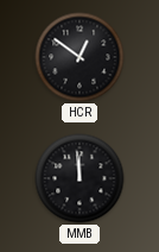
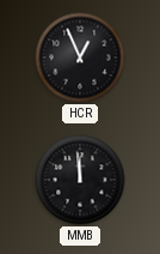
HCR: 12:51 -> 12:56
